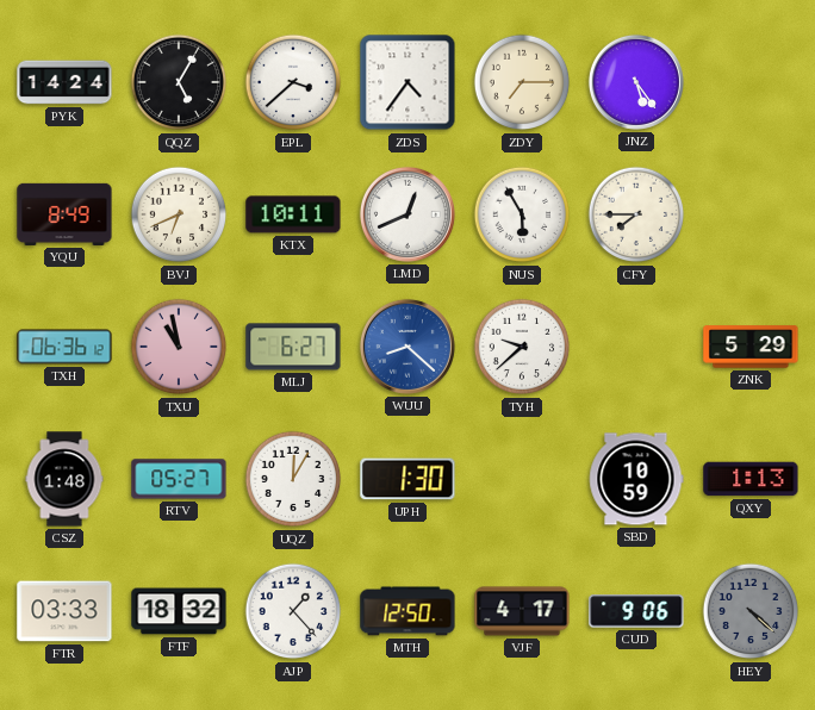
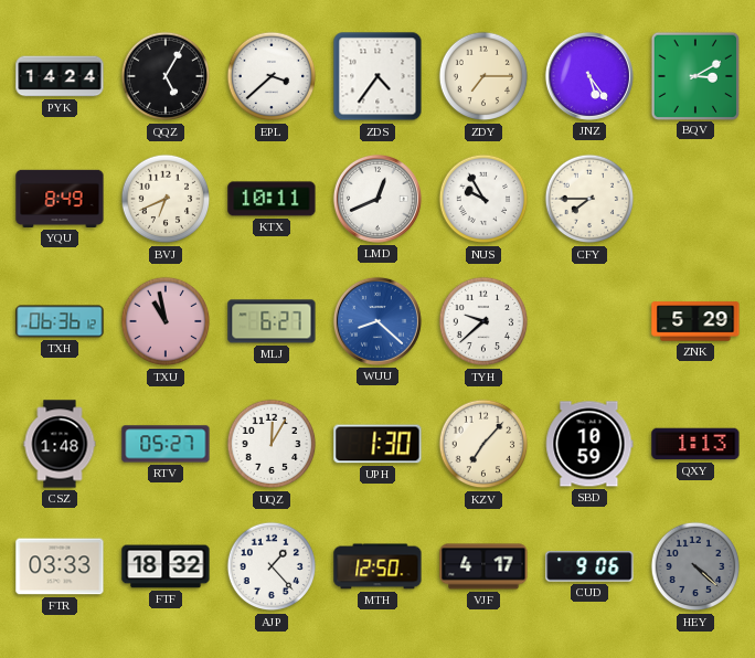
BQV: none -> 3:10
NUS: 5:55 -> 9:55
KZV: none -> 7:07
